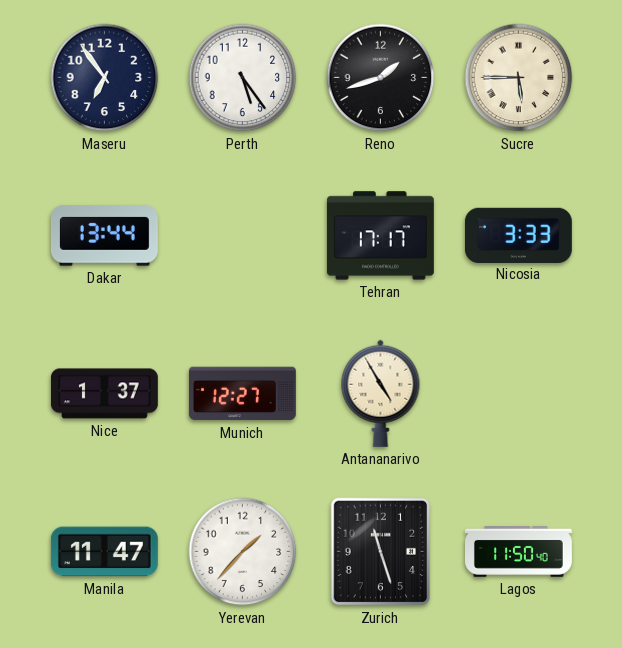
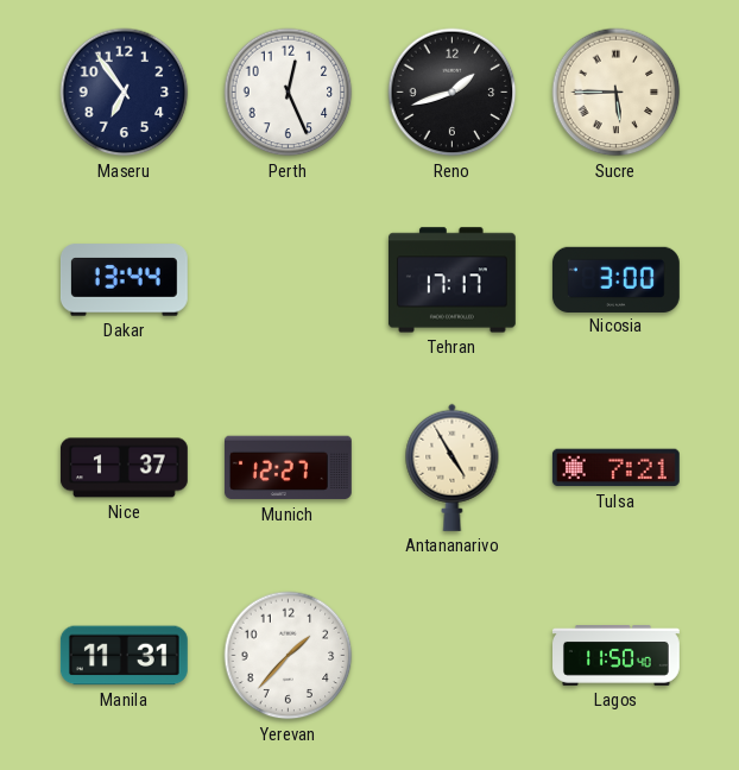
Perth: 5:24 -> 12:26
Nicosia: 3:33 -> 3:00
Tulsa: none -> 7:21
Manila: 11:47 -> 11:31
Zurich: 11:27 -> none
